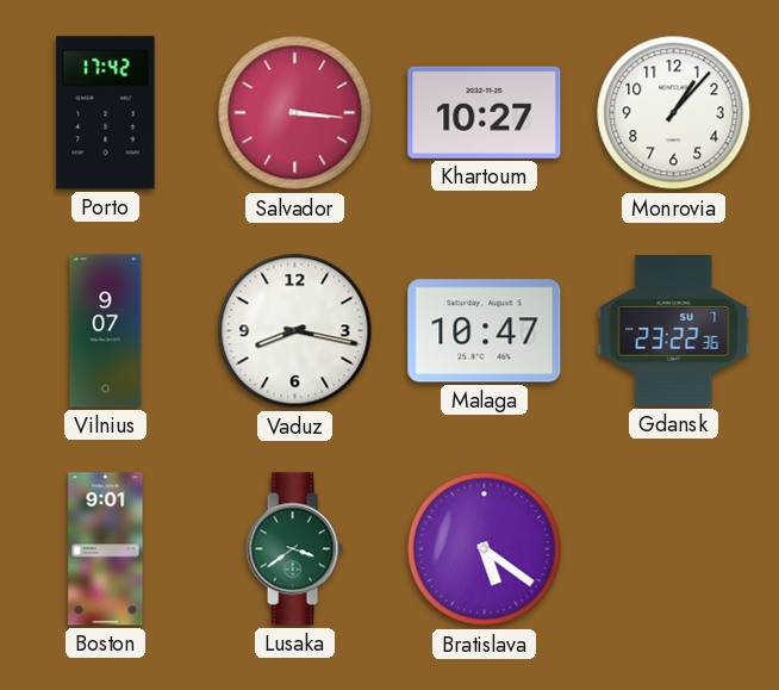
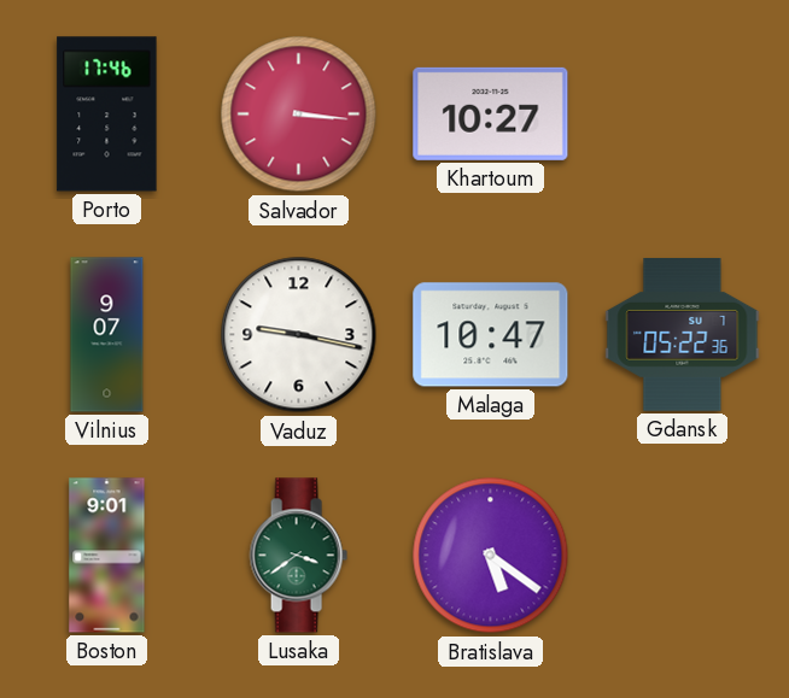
Porto: 17:42 -> 17:46
Monrovia: 1:07 -> none
Vaduz: 8:17 -> 9:17
Gdansk: 23:22 -> 05:22
